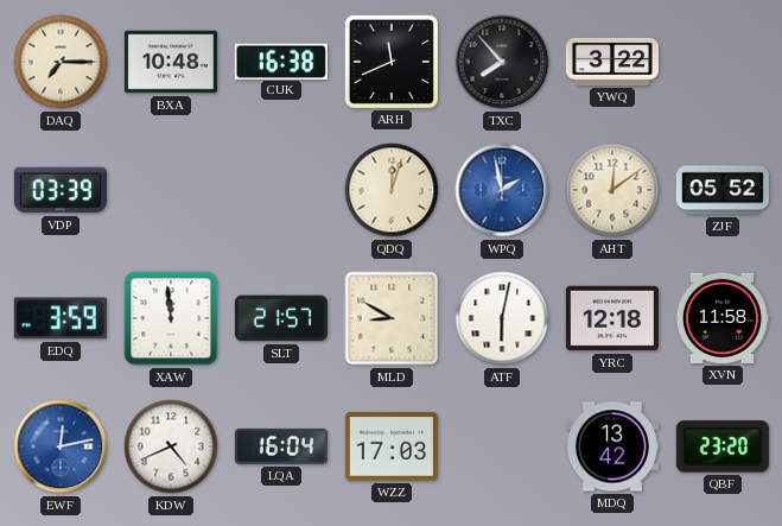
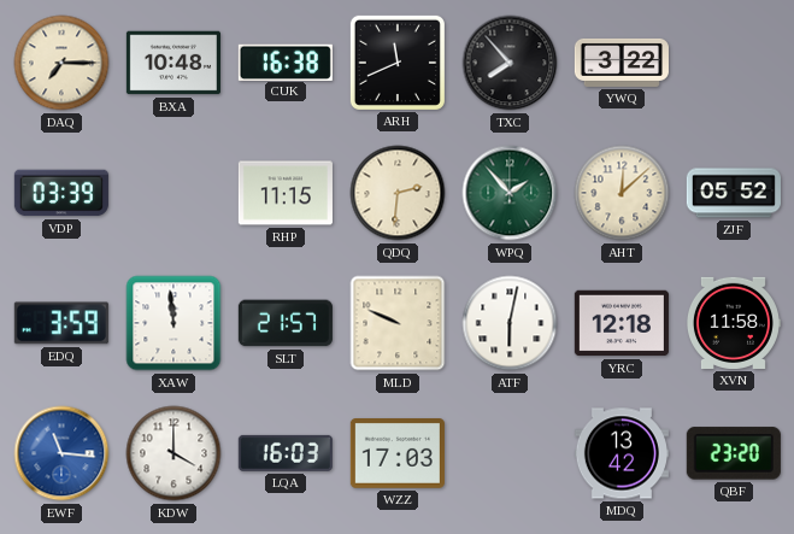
RHP: none -> 11:15
QDQ: 12:03 -> 2:31
WPQ: 1:58 -> 1:53
WPQ dial: blue -> green
AHT: 12:09 -> 12:08
MLD: 8:50 -> 9:49
EWF: 12:13 -> 11:16
KDW: 4:41 -> 4:00
LQA: 16:04 -> 16:03
